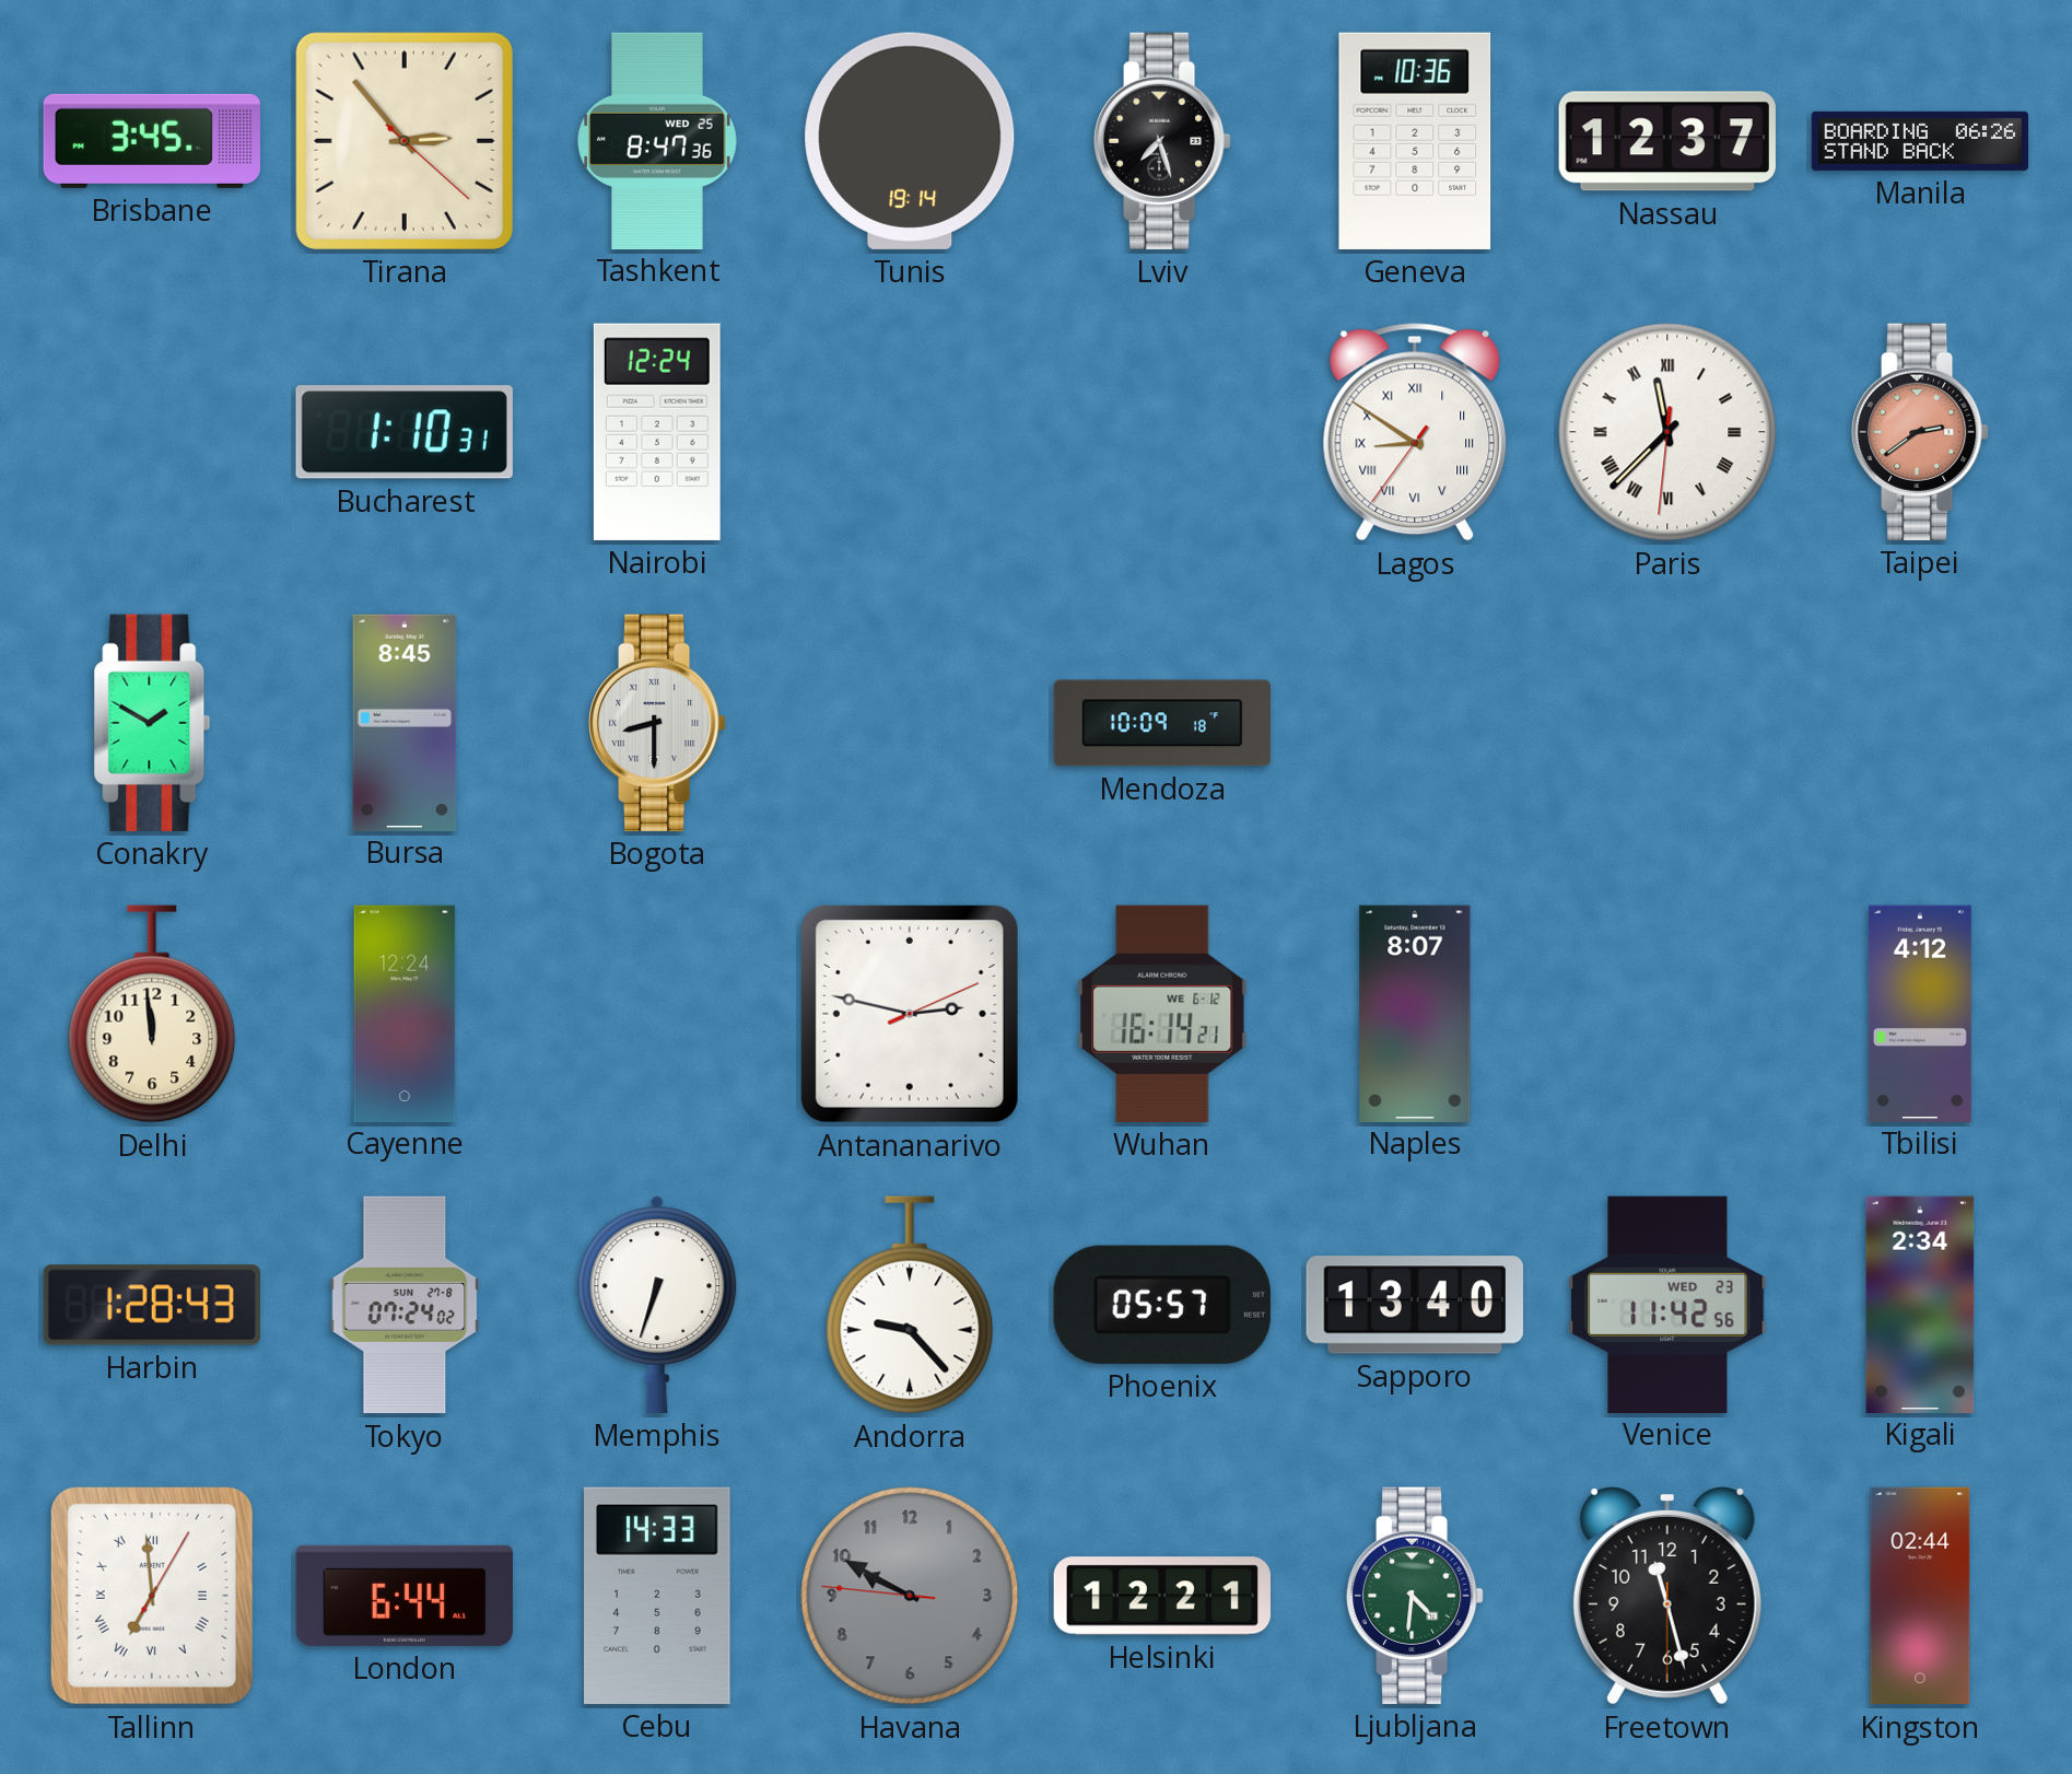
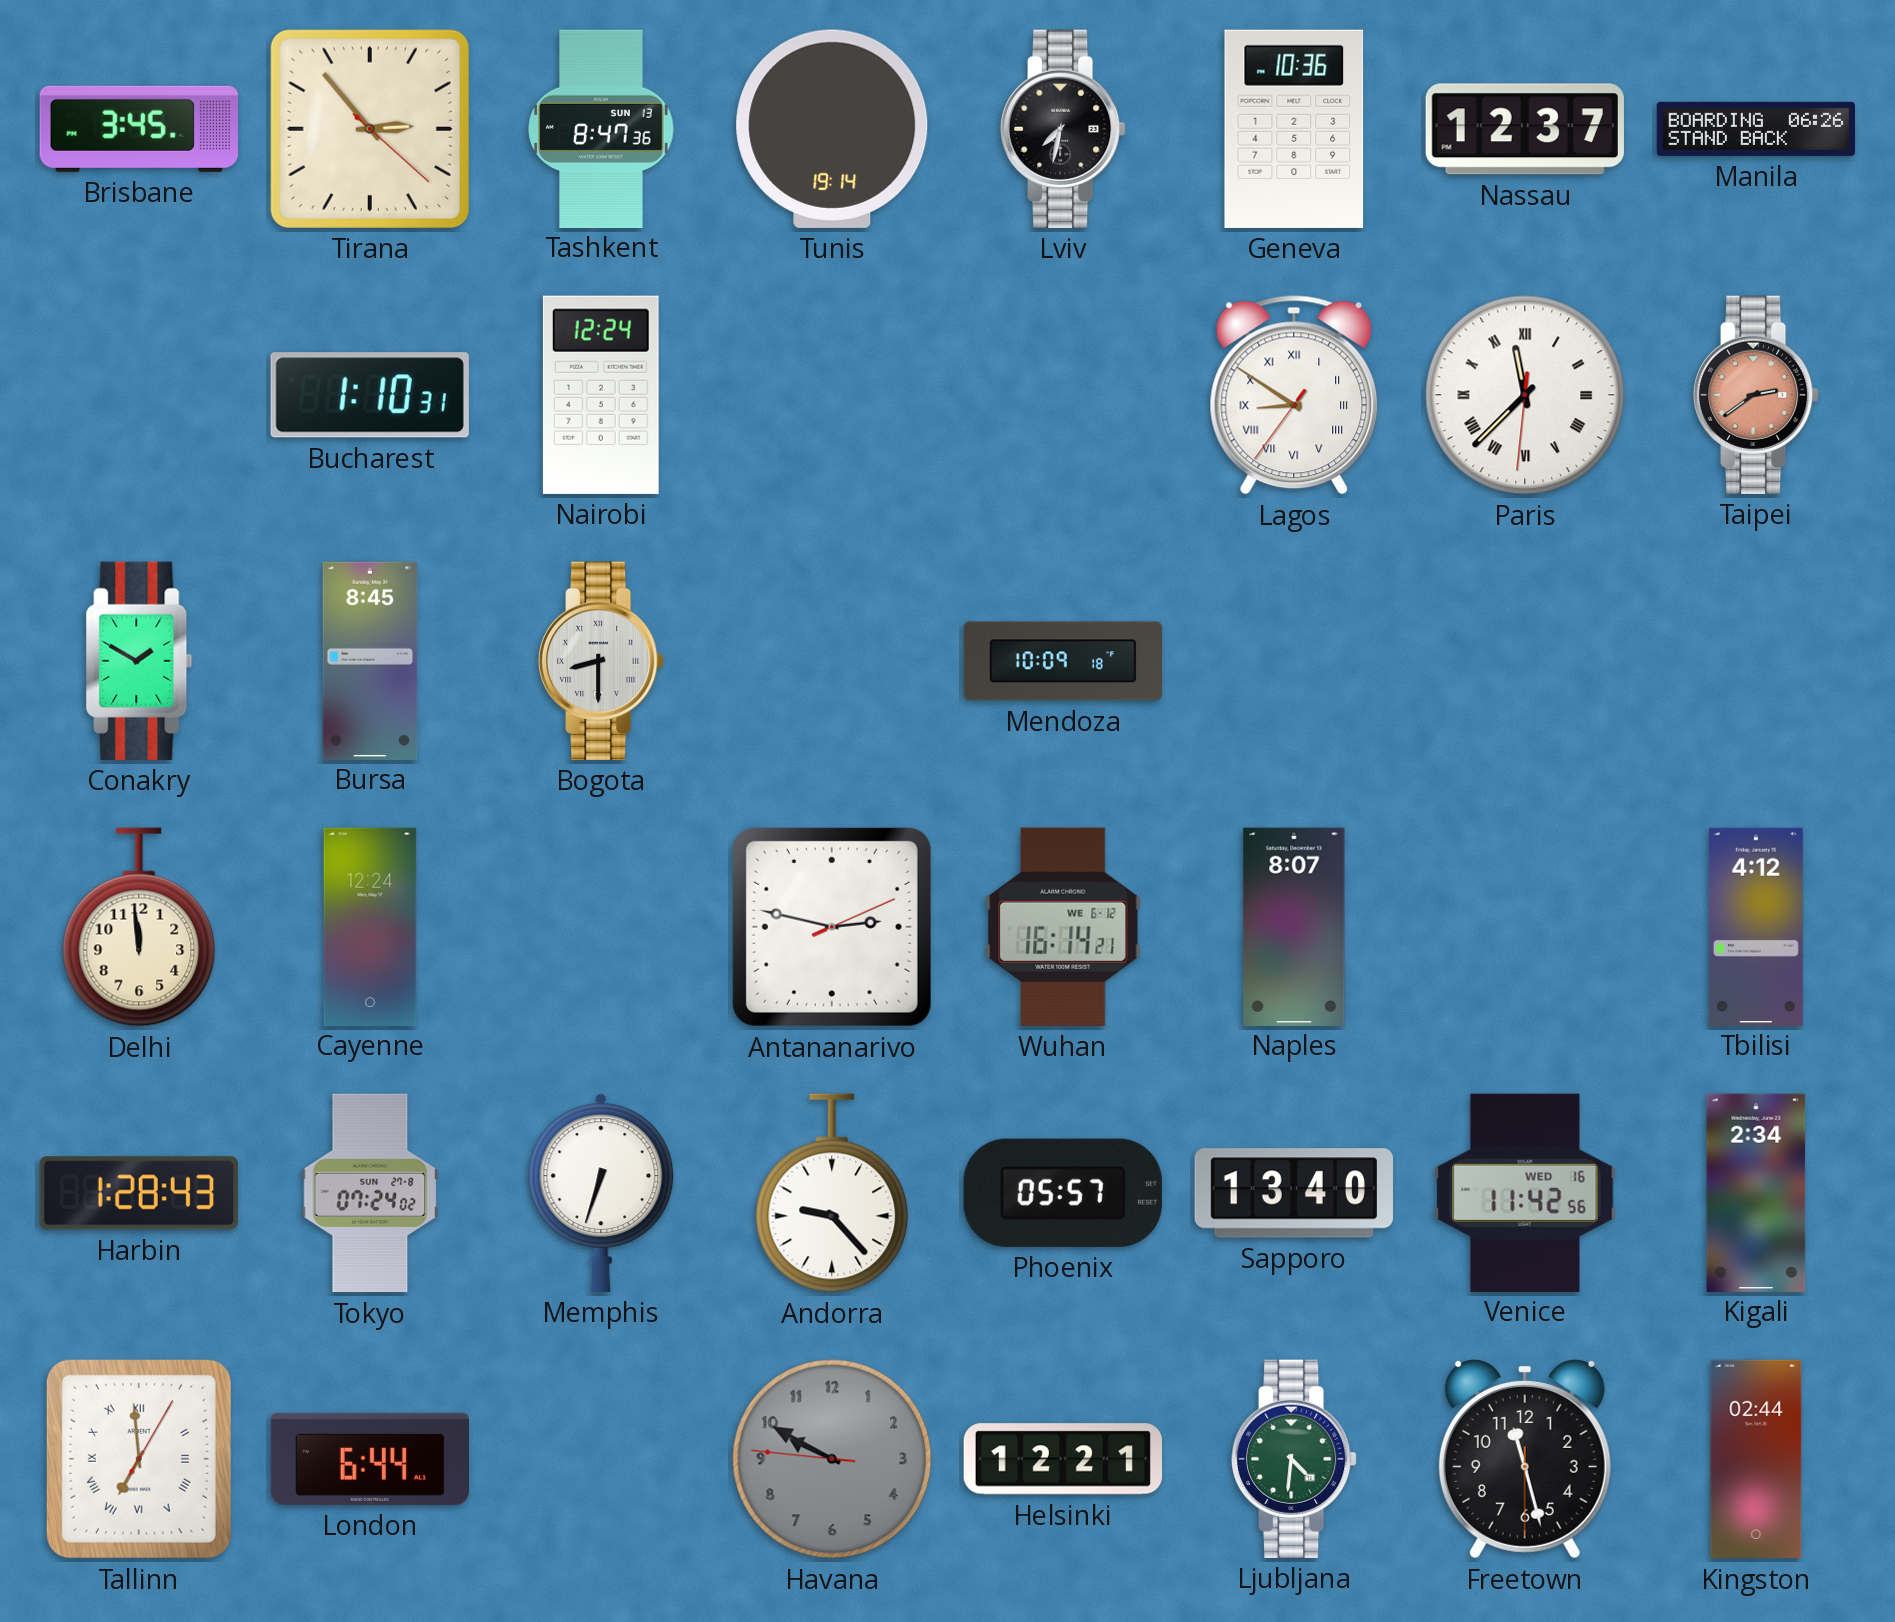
Tashkent date: WED 25 -> SUN 13
Lviv: 7:27 -> 7:32
Venice date: WED 23 -> WED 16
Cebu: 14:33 -> none
